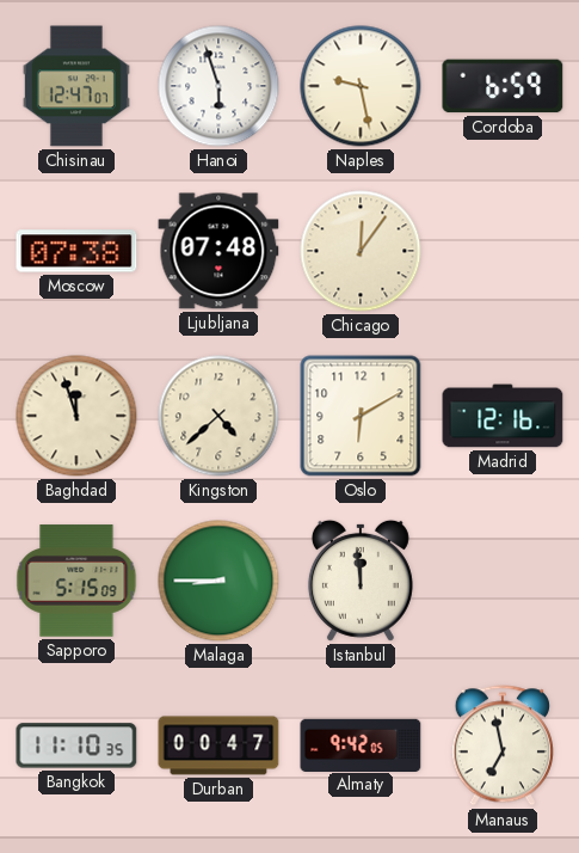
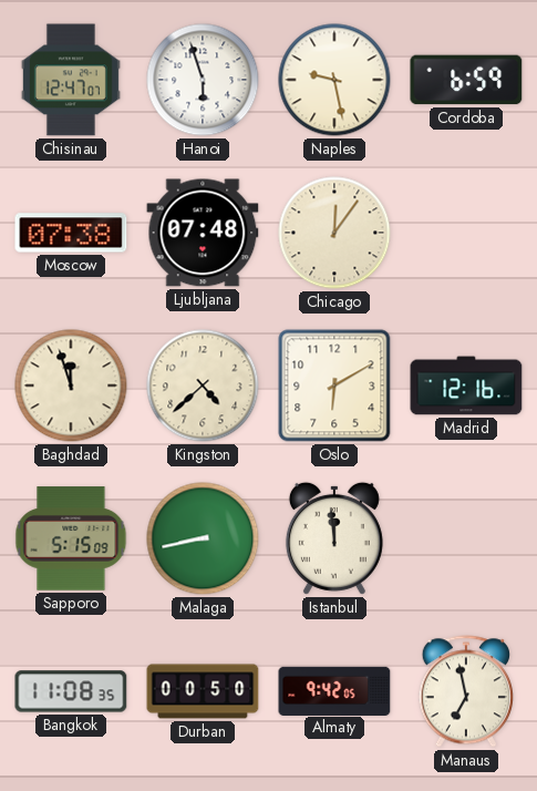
Malaga: 8:45 -> 8:43
Bangkok: 11:10 -> 11:08
Durban: 00:47 -> 00:50
